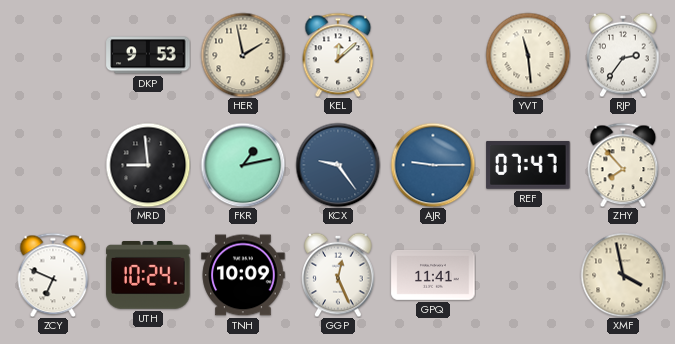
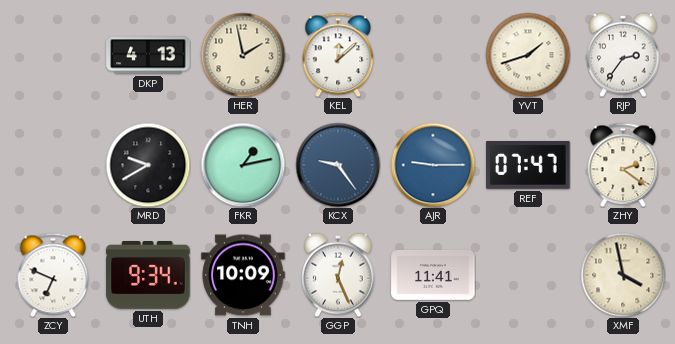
DKP: 9:53 -> 4:13
YVT: 11:29 -> 1:42
MRD: 8:59 -> 9:40
ZHY: 7:53 -> 2:21
UTH: 10:24 -> 9:34
